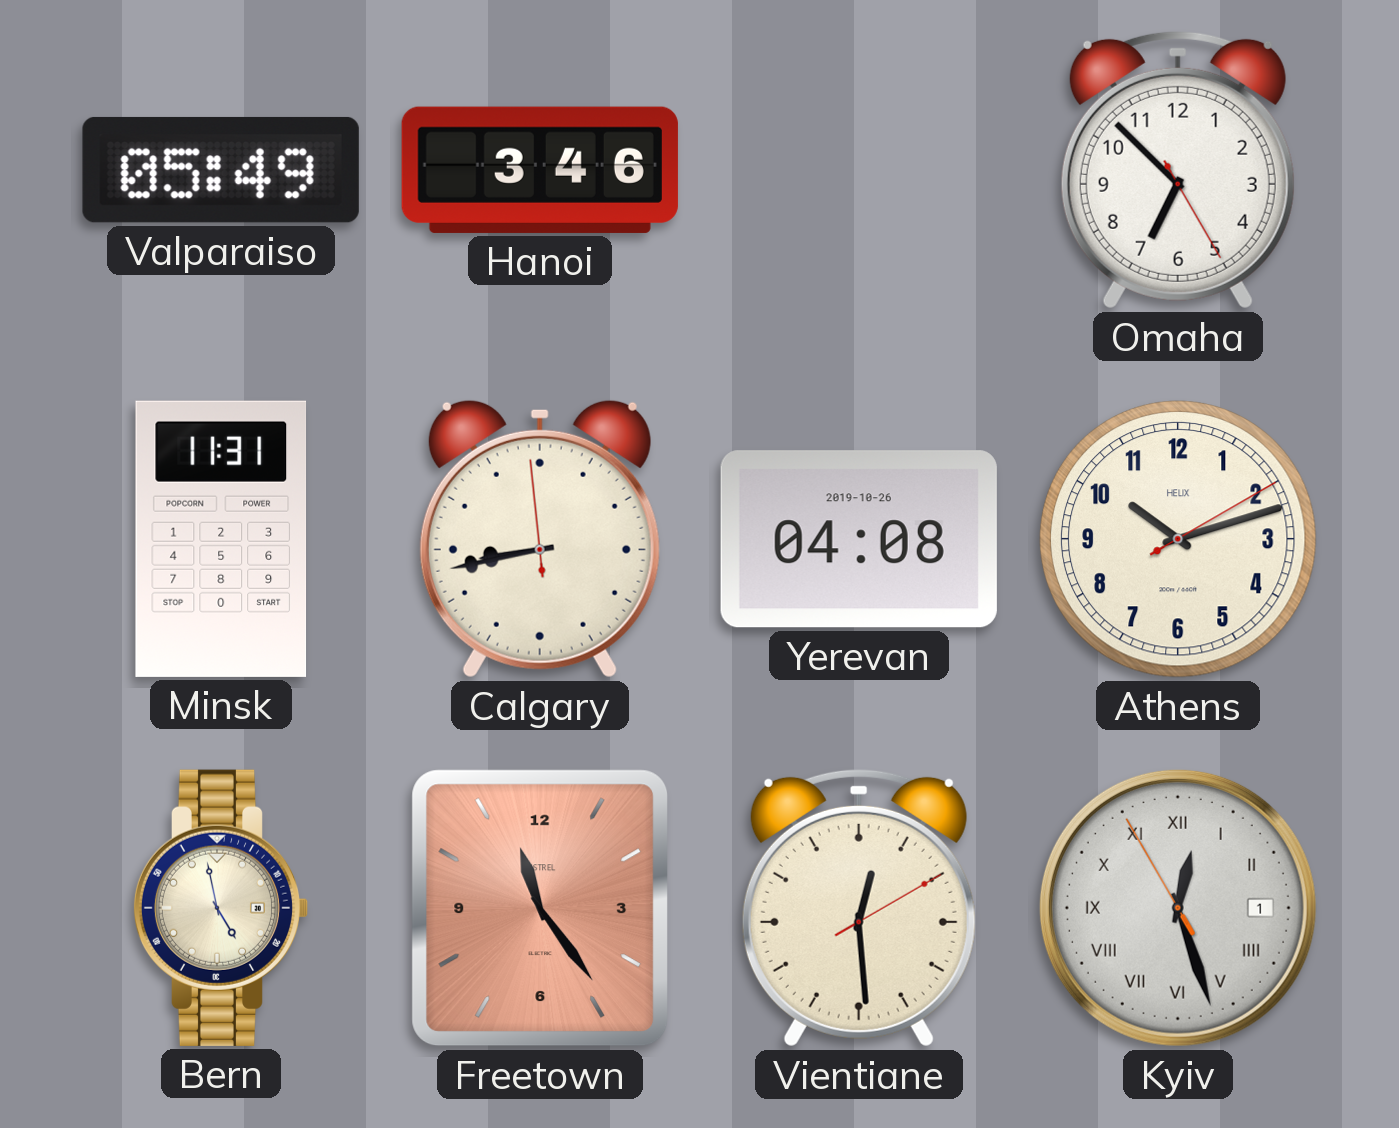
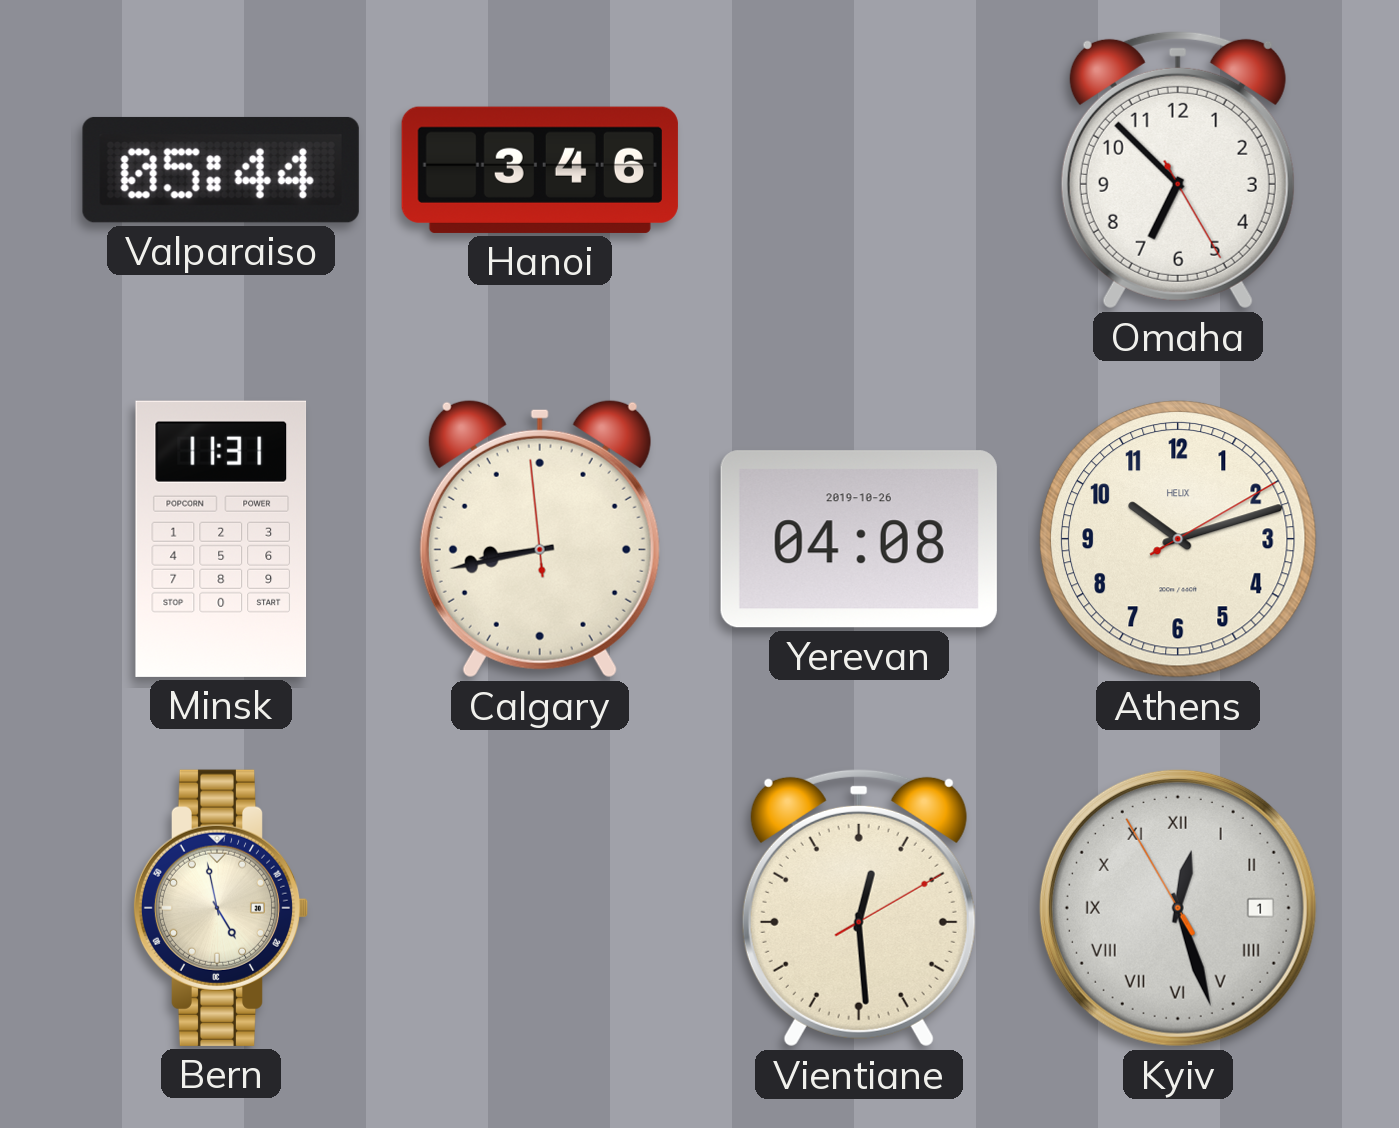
Valparaiso: 05:49 -> 05:44
Freetown: 11:24 -> none
